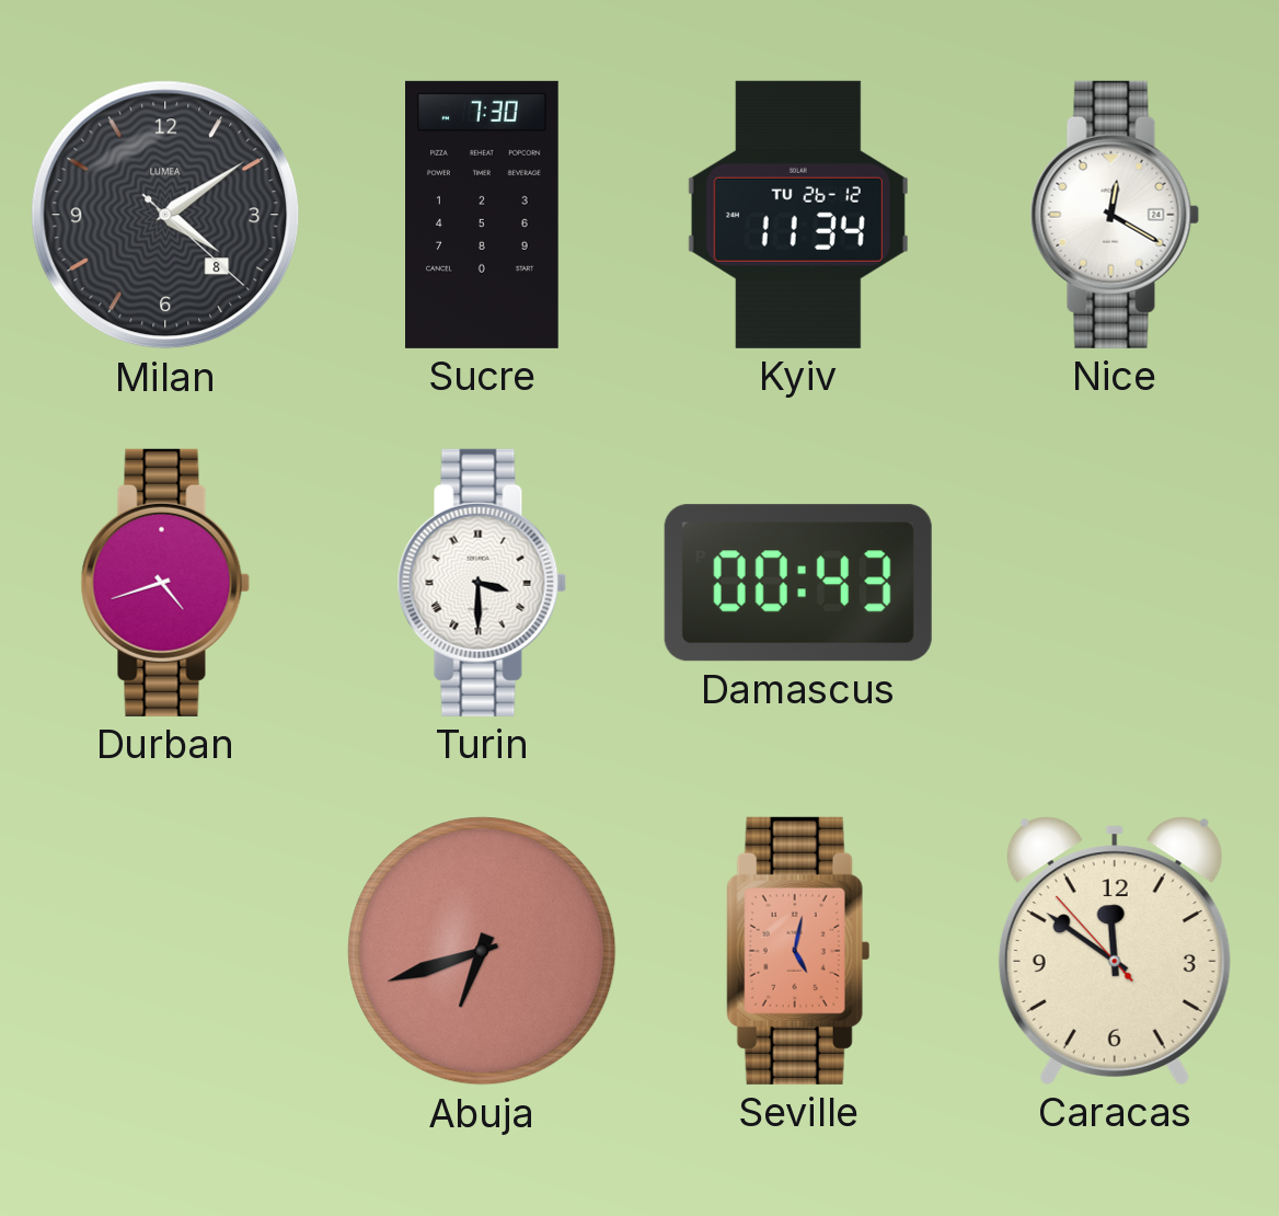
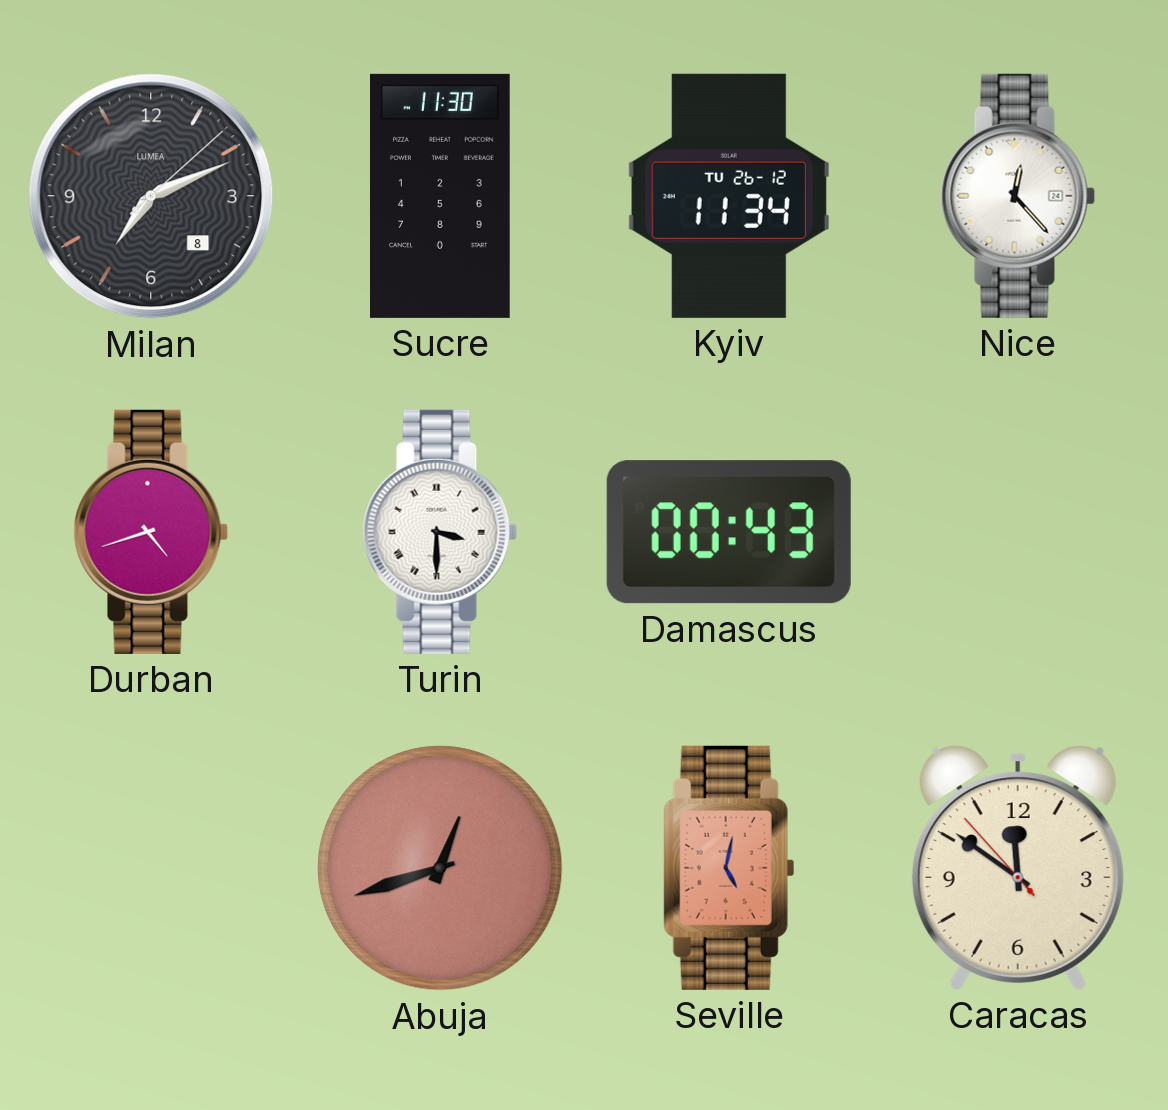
Milan: 4:09 -> 7:11
Sucre: 7:30 -> 11:30
Nice: 12:20 -> 12:23
Abuja: 6:42 -> 12:42
